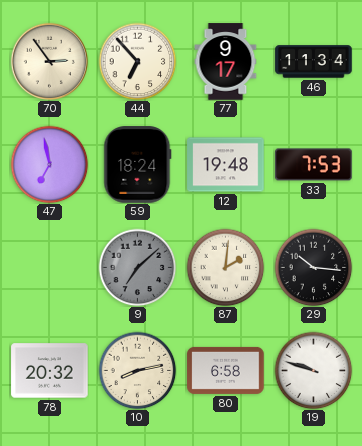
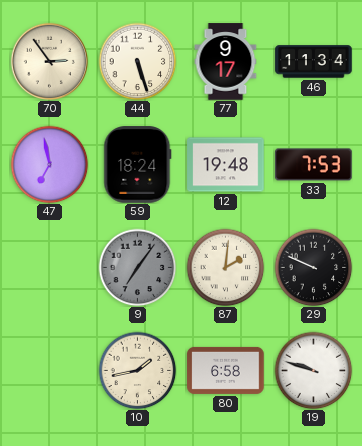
44: 6:53 -> 5:27
9: 7:08 -> 7:06
29: 10:16 -> 9:49
78: 20:32 -> none
10: 8:13 -> 1:43
